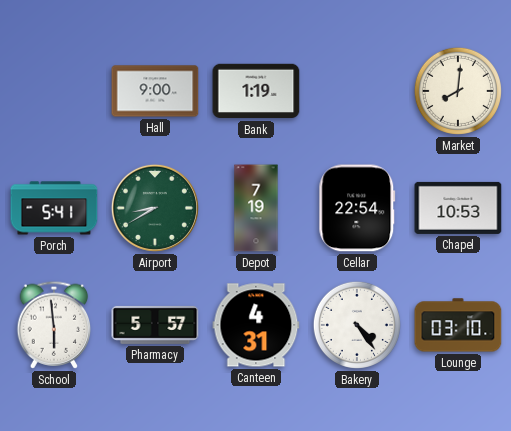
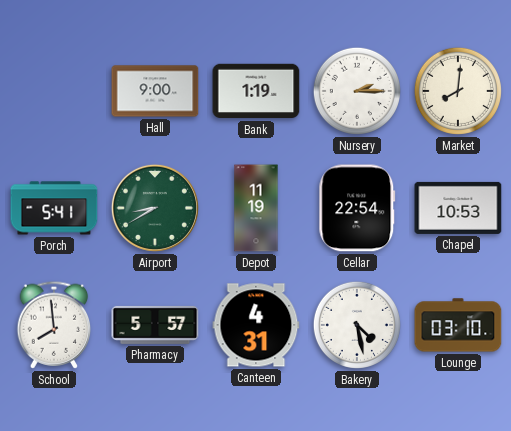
Nursery: none -> 2:15
Depot: 7:19 -> 11:19
School: 5:59 -> 7:59
Bakery: 4:24 -> 4:28
